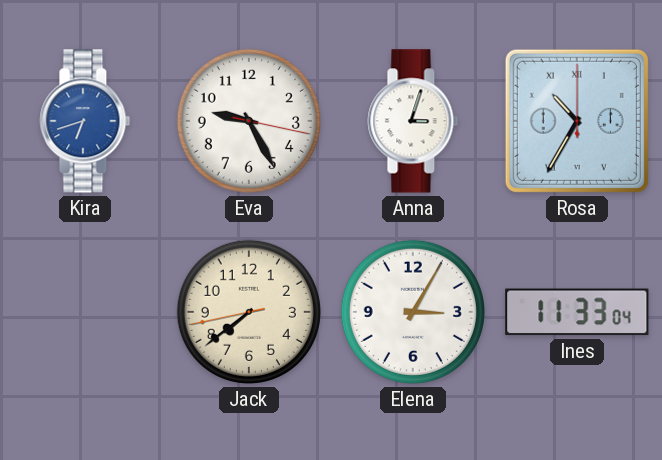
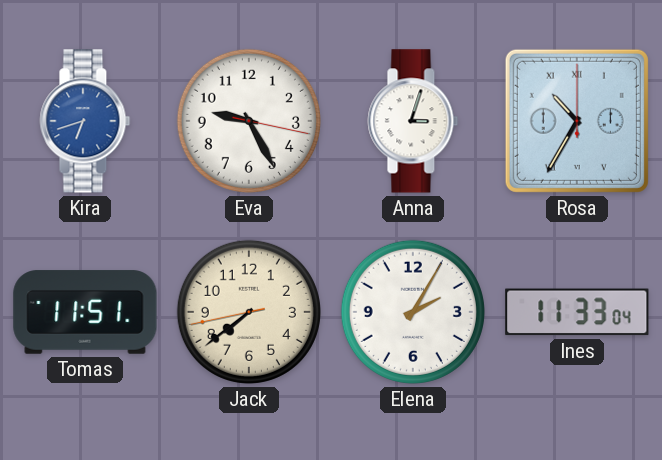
Tomas: none -> 11:51
Elena: 3:05 -> 2:05
